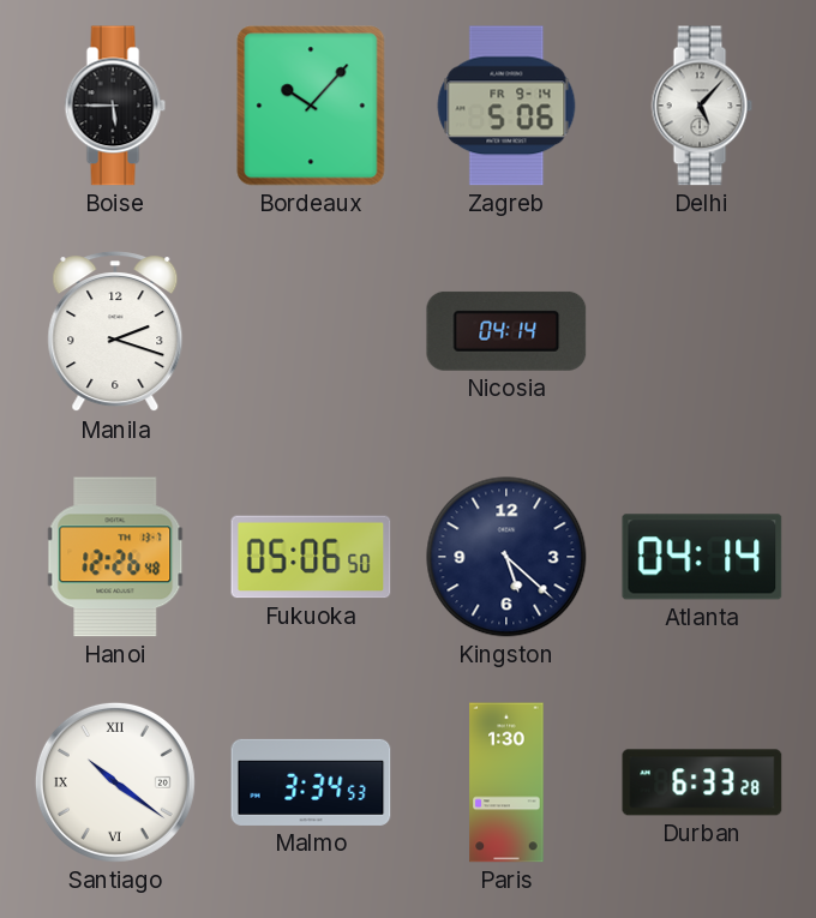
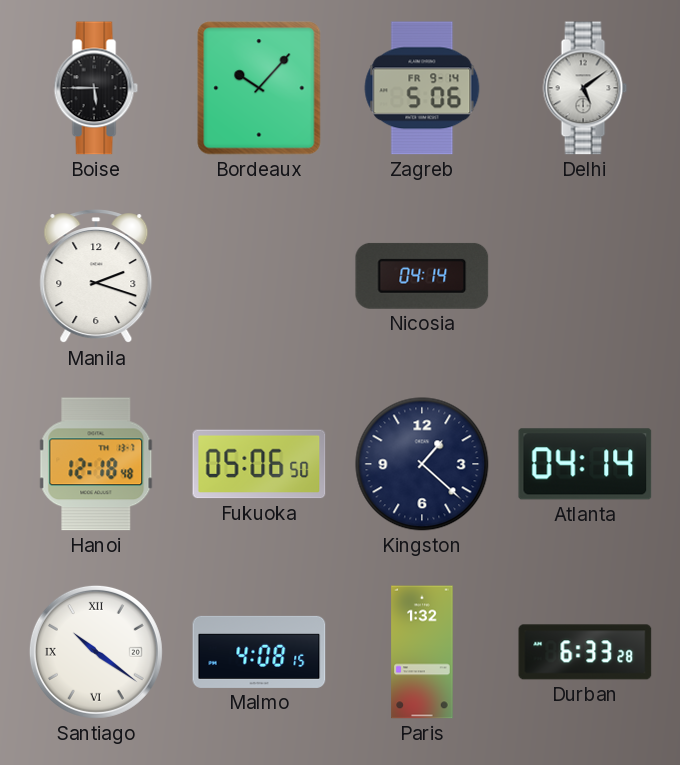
Delhi: 5:07 -> 5:09
Hanoi: 12:26 -> 12:18
Kingston: 5:22 -> 1:22
Malmo: 3:34 -> 4:08
Paris: 1:30 -> 1:32
